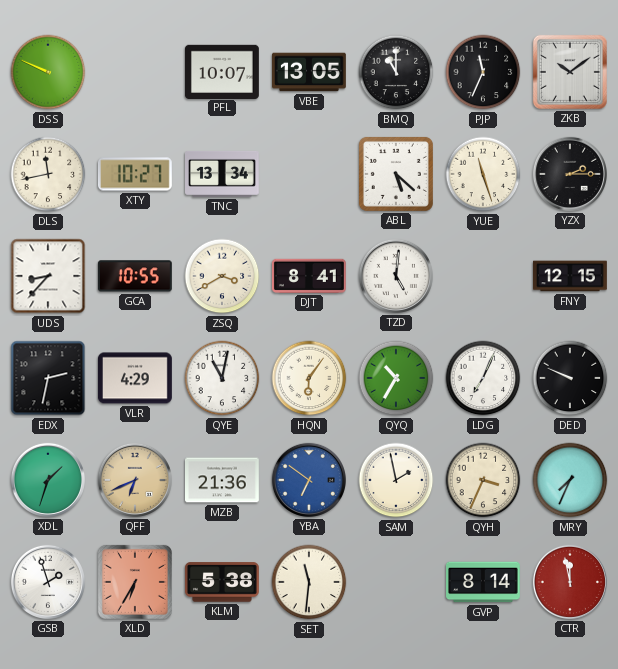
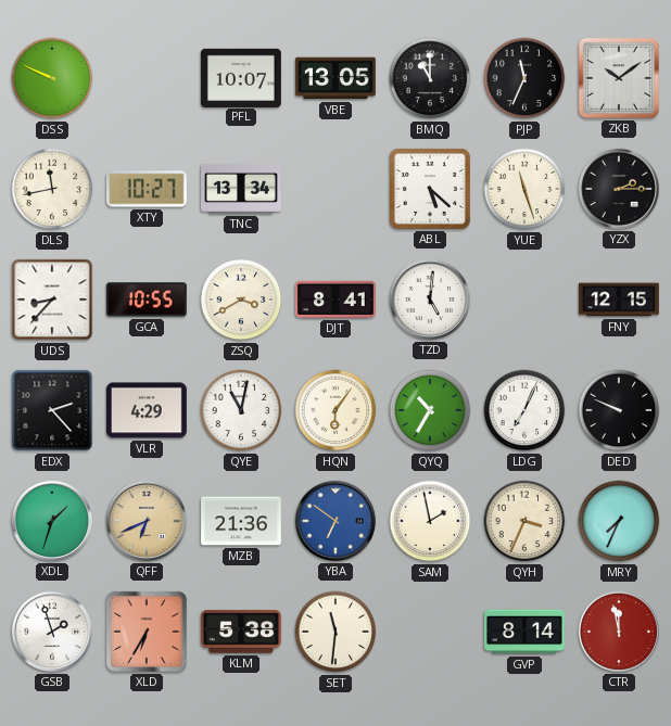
EDX: 2:32 -> 2:23
